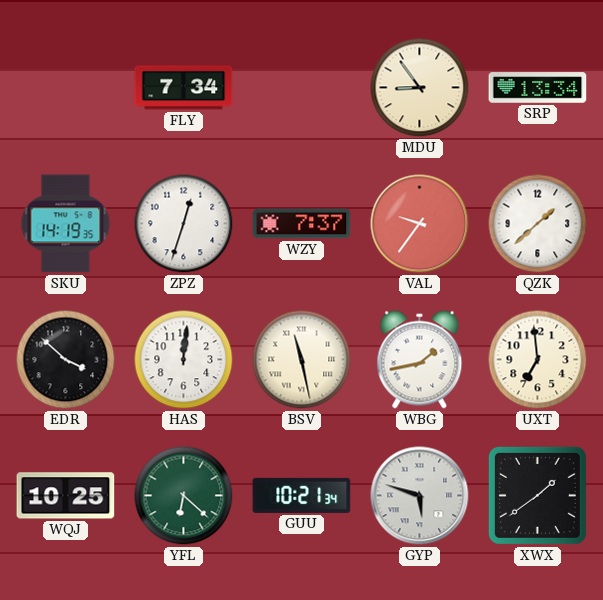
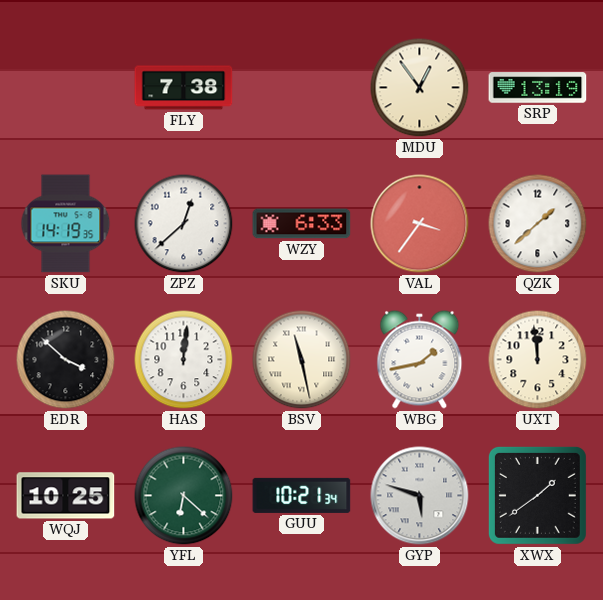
FLY: 7:34 -> 7:38
MDU: 8:54 -> 12:54
SRP: 13:34 -> 13:19
ZPZ: 12:33 -> 12:38
WZY: 7:37 -> 6:33
VAL: 9:36 -> 3:36
UXT: 6:59 -> 11:59
